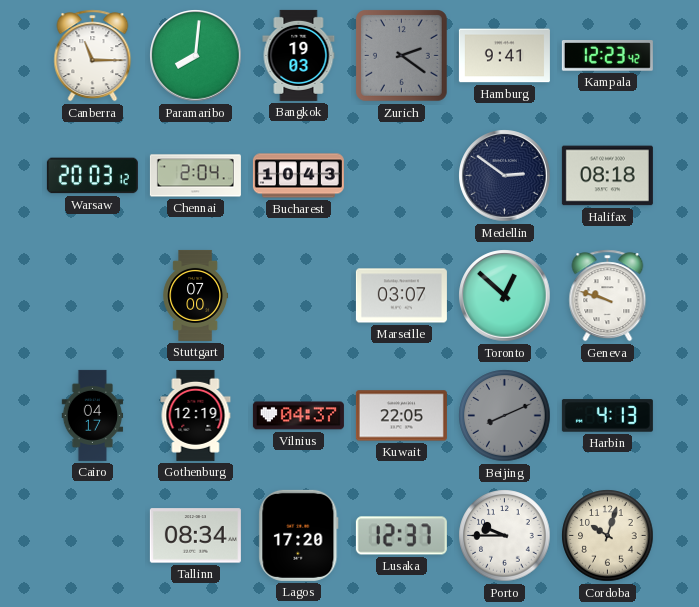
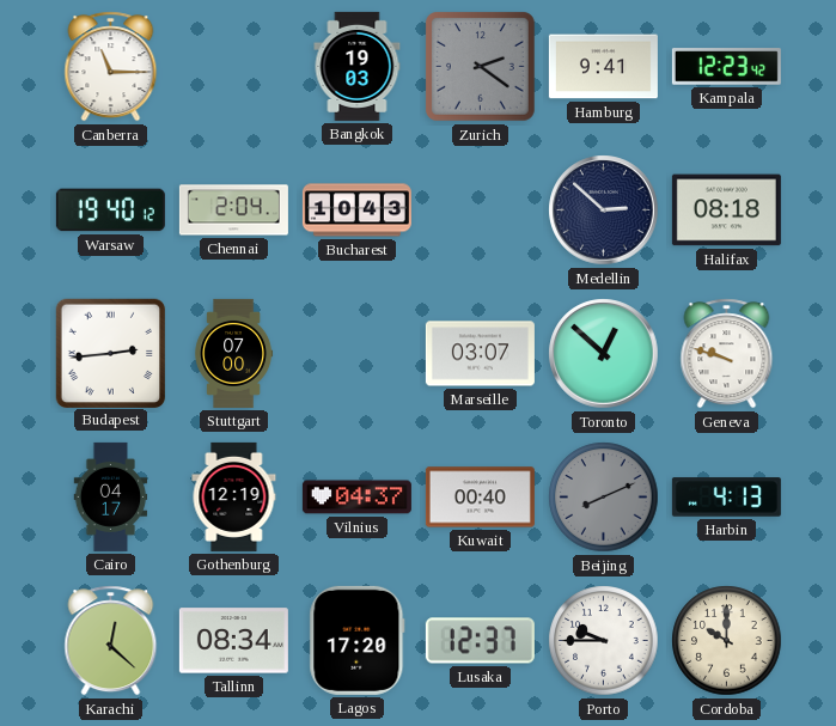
Paramaribo: 8:01 -> none
Warsaw: 20:03 -> 19:40
Medellin: 2:51 -> 2:52
Budapest: none -> 2:44
Kuwait: 22:05 -> 00:40
Karachi: none -> 12:22
Cordoba: 10:03 -> 10:00
